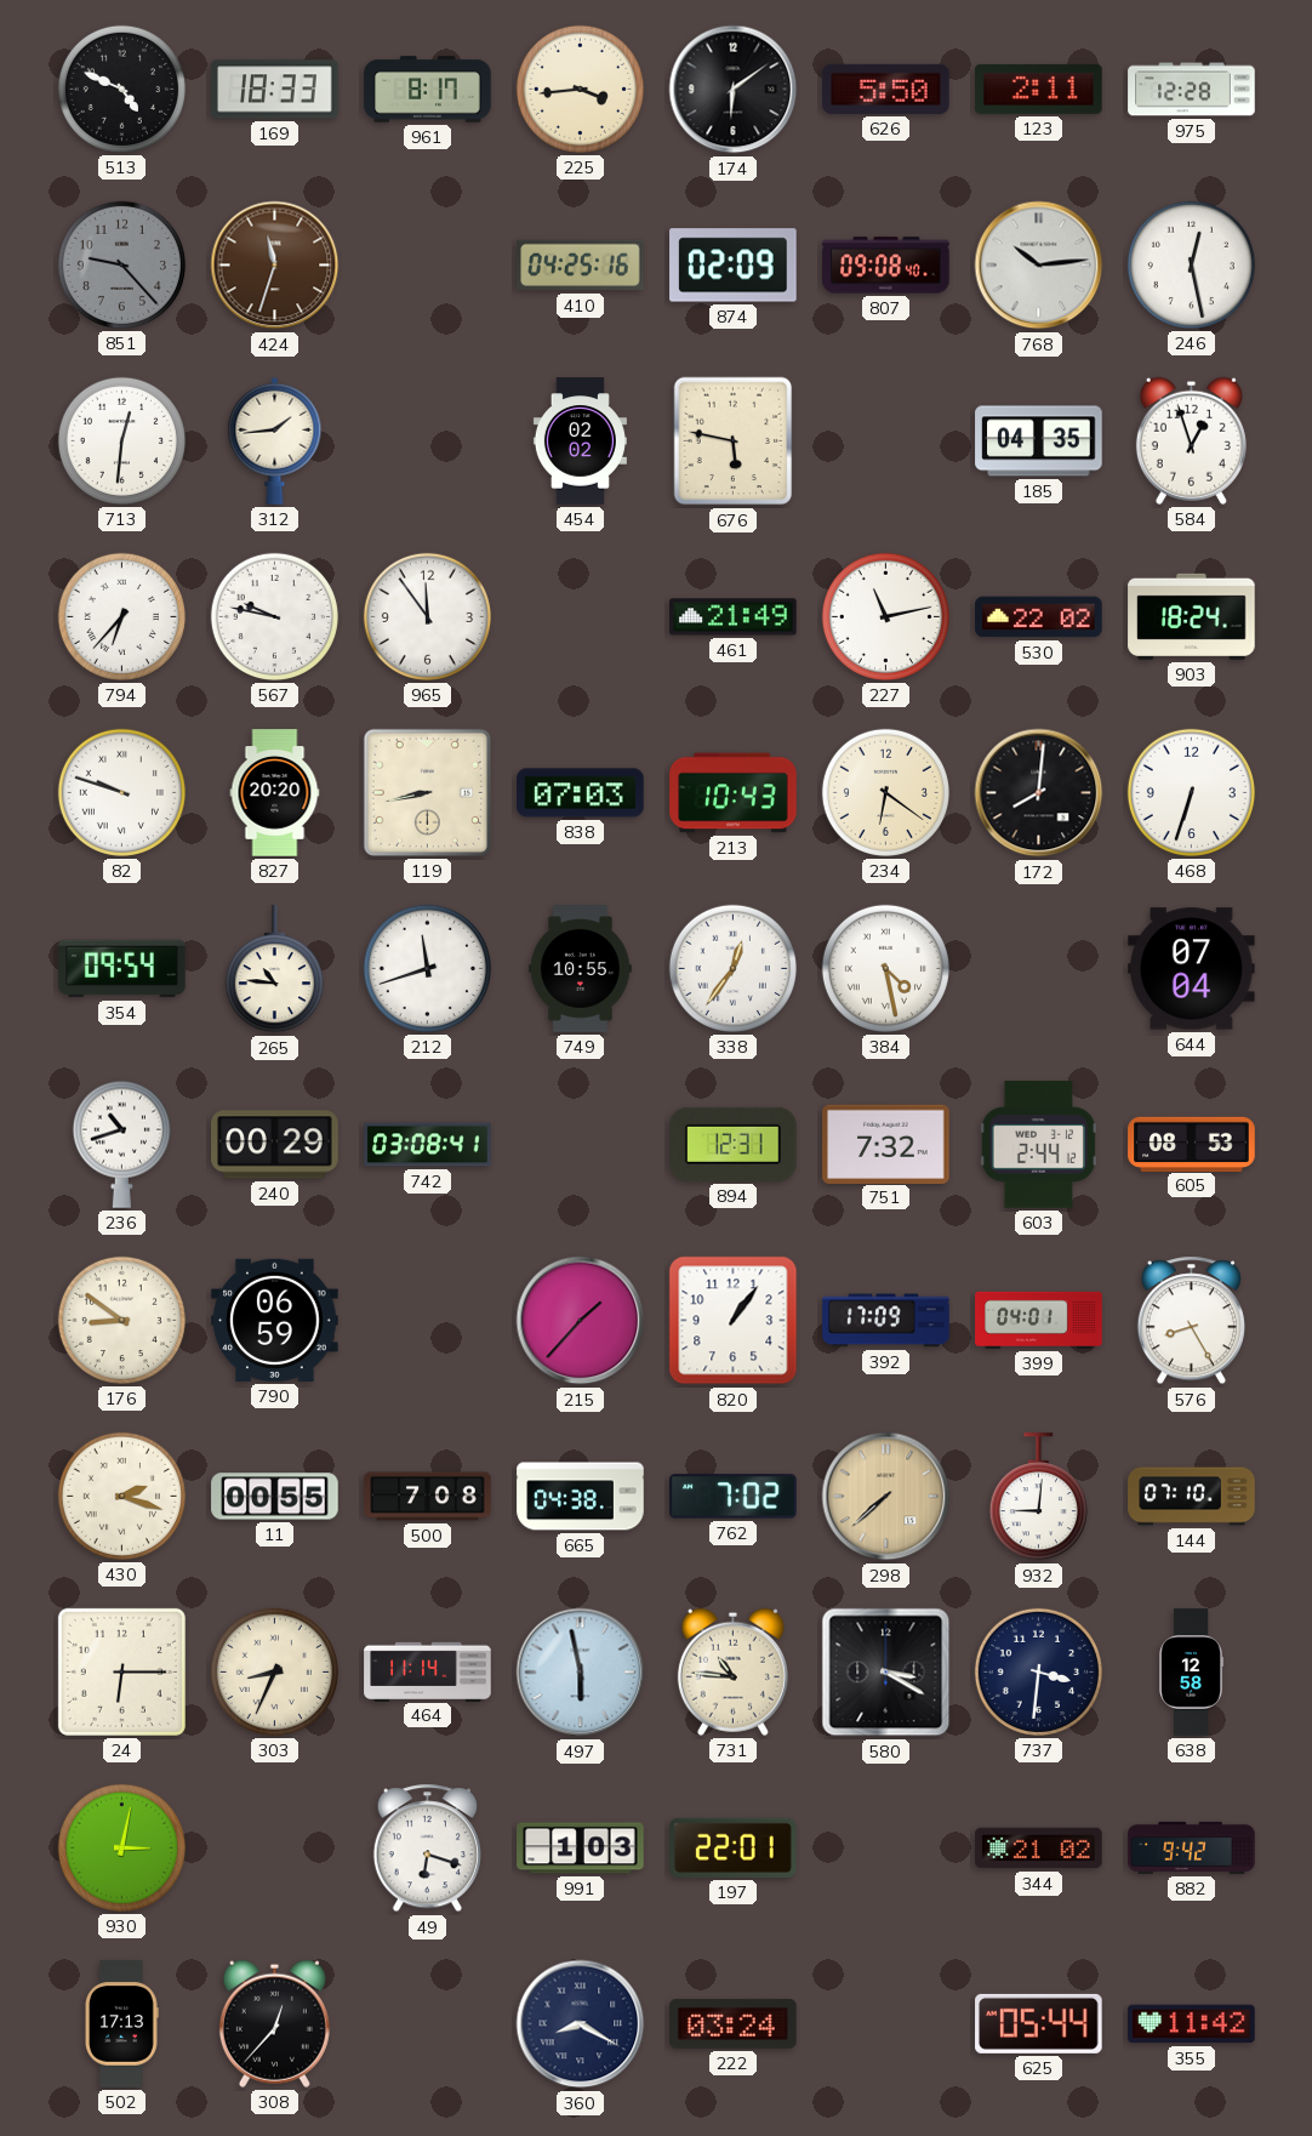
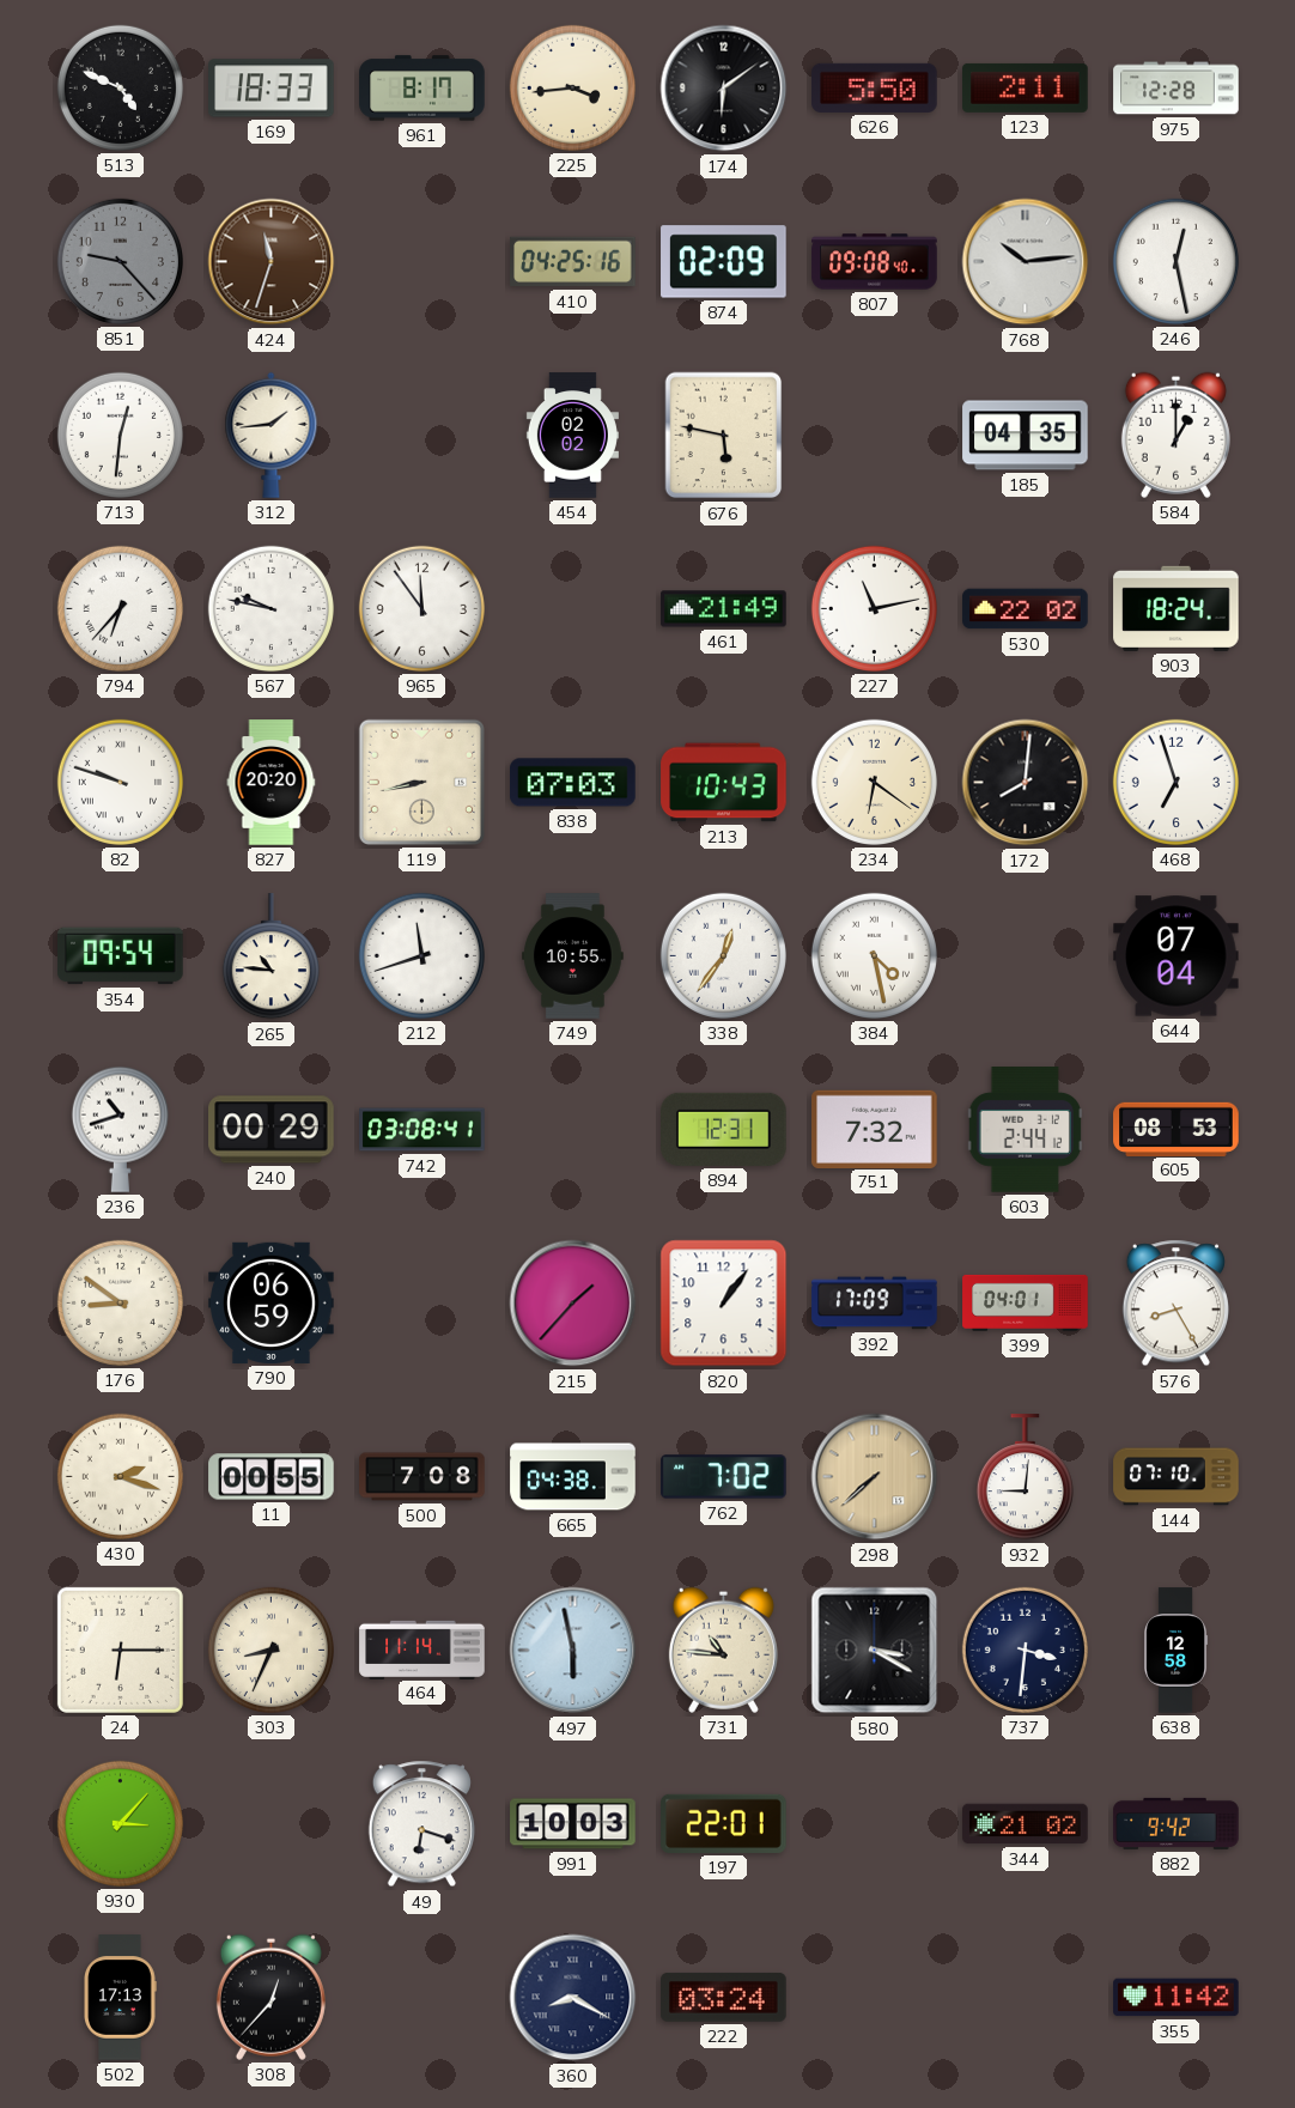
584: 12:57 -> 1:00
468: 6:33 -> 6:57
930: 3:02 -> 3:07
991: 1:03 -> 10:03
625: 05:44 -> none
